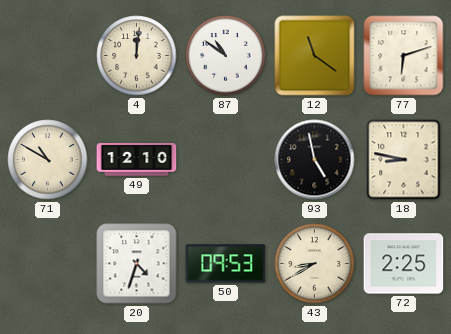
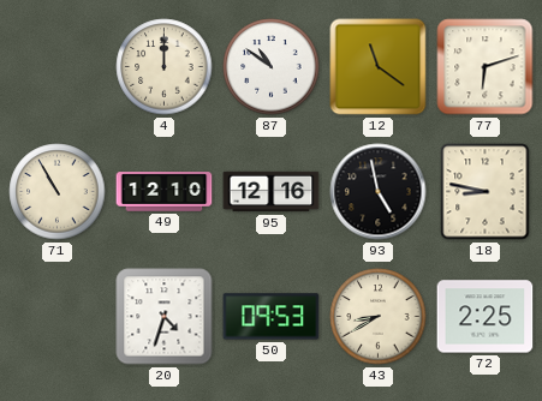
4: 12:01 -> 12:00
71: 10:50 -> 10:55
95: none -> 12:16
